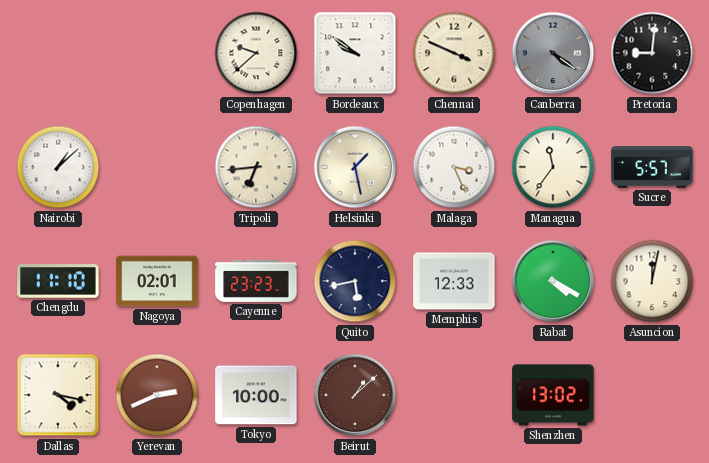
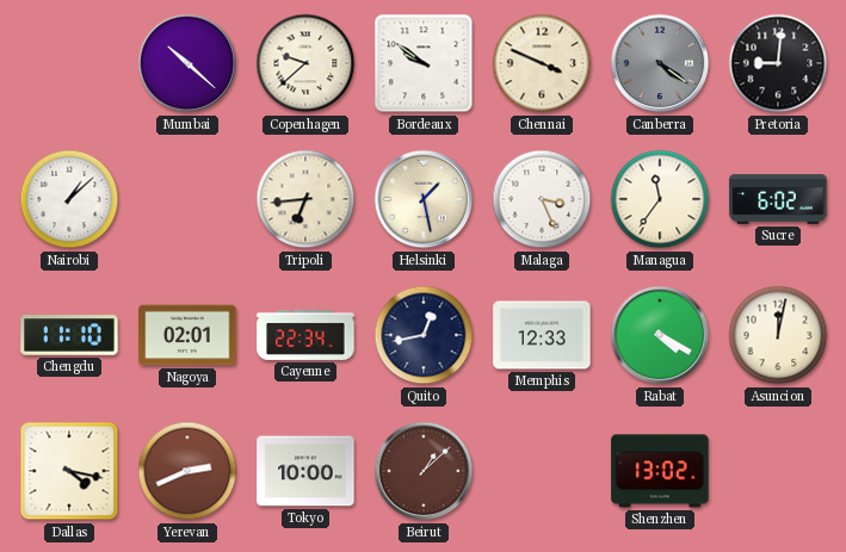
Mumbai: none -> 10:22
Sucre: 5:57 -> 6:02
Cayenne: 23:23 -> 22:34
Quito: 5:43 -> 12:43
